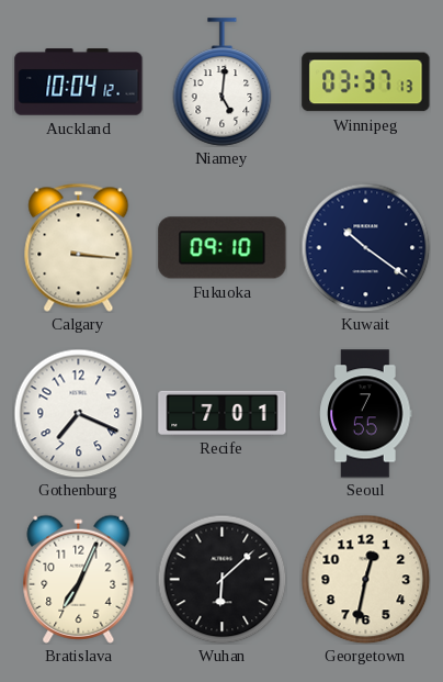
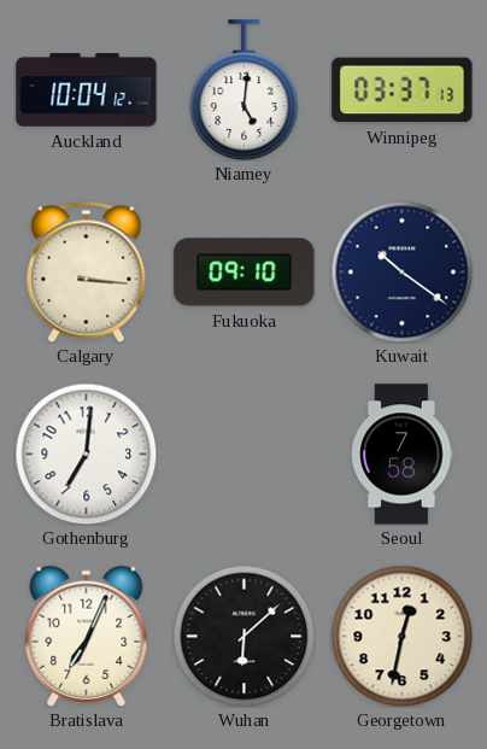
Gothenburg: 7:19 -> 7:01
Recife: 7:01 -> none
Seoul: 7:55 -> 7:58
